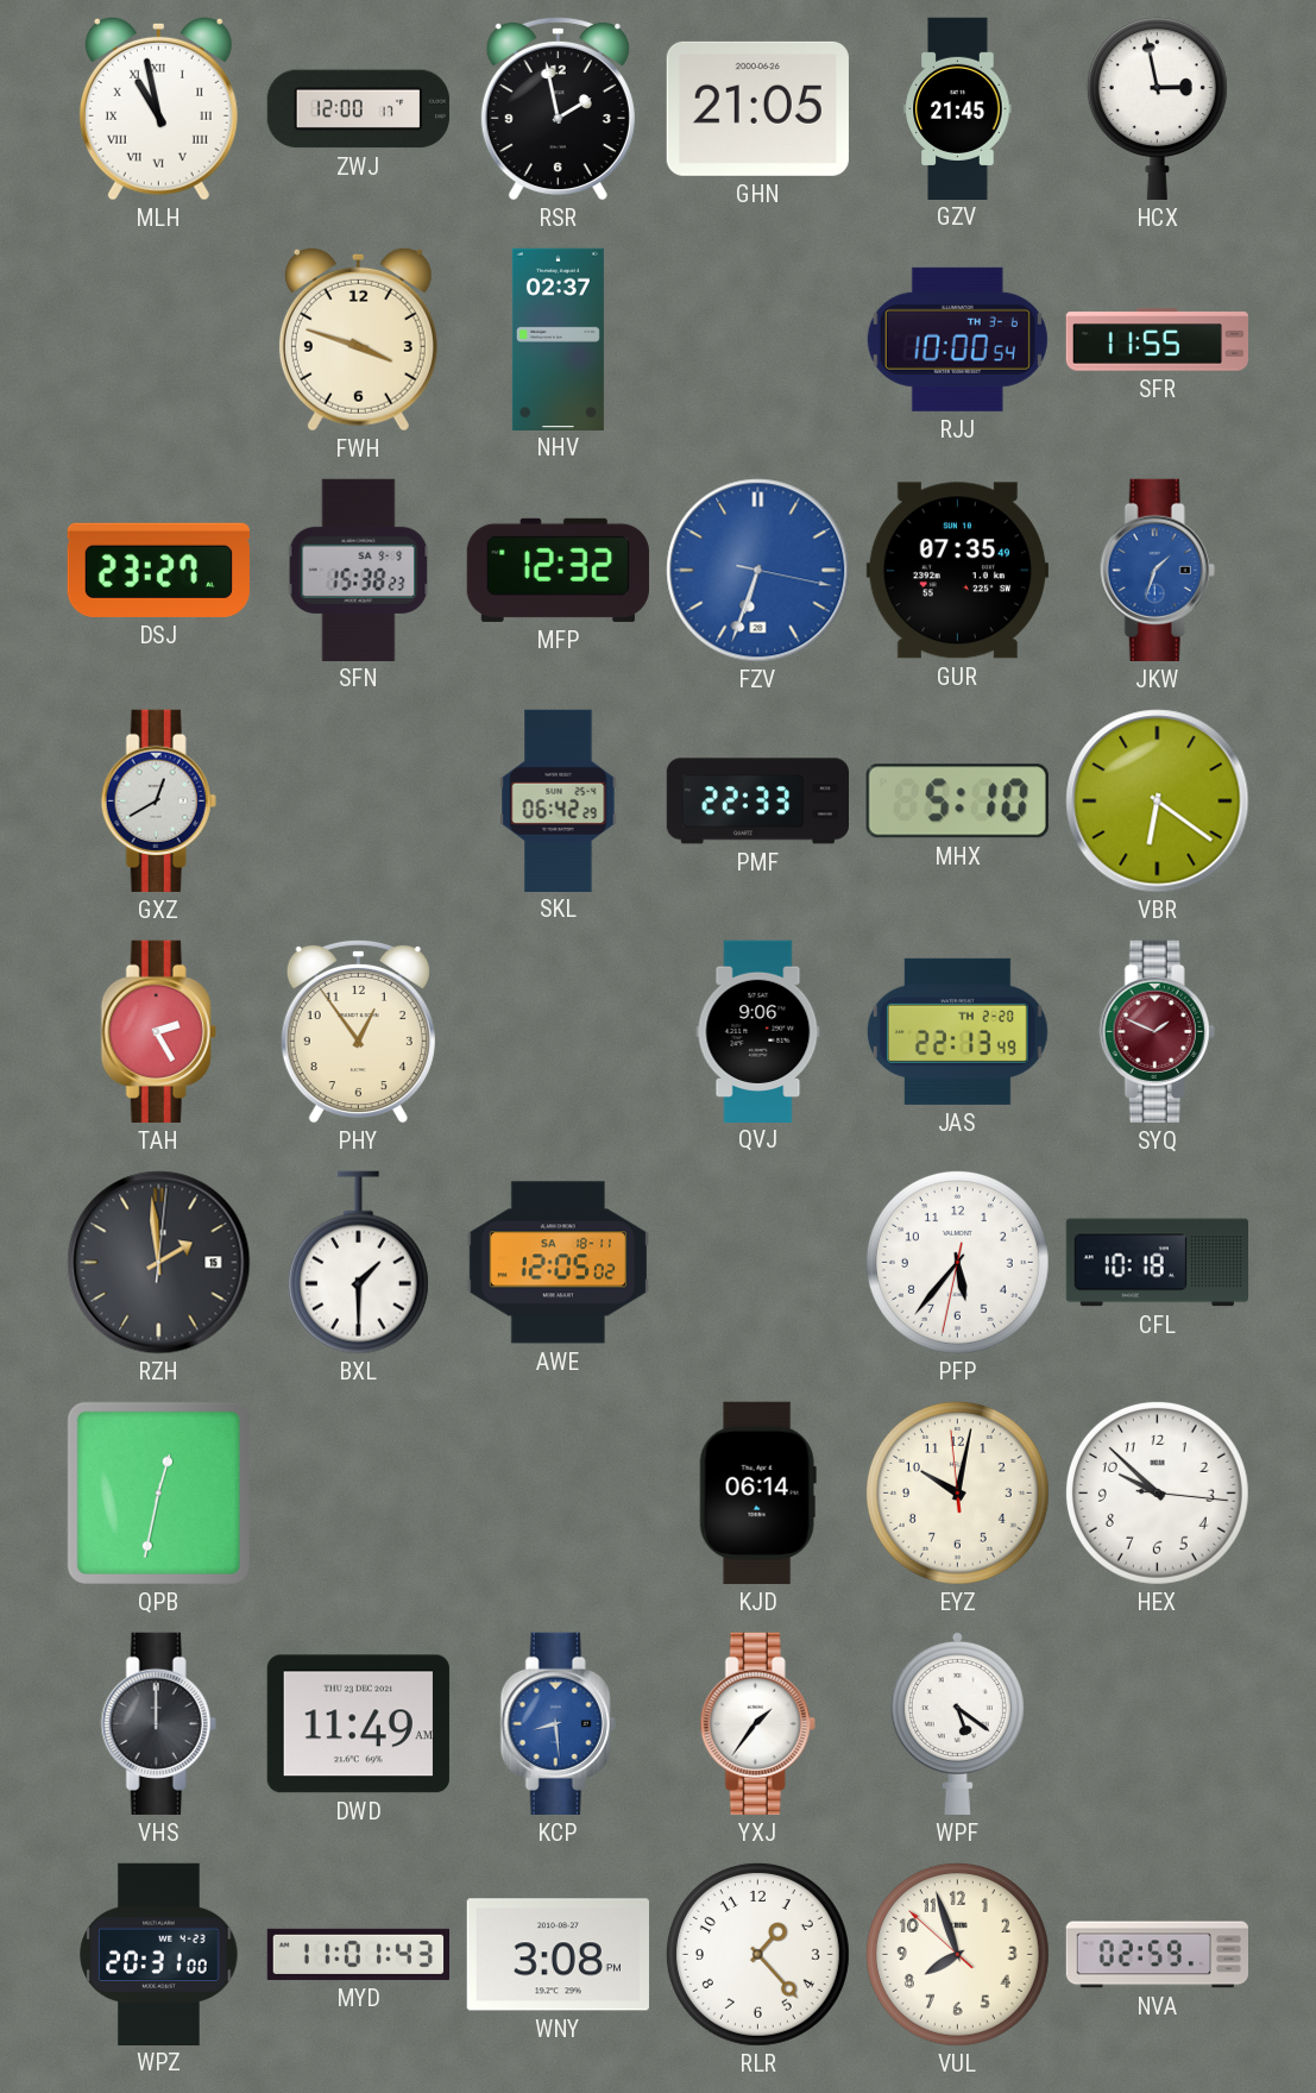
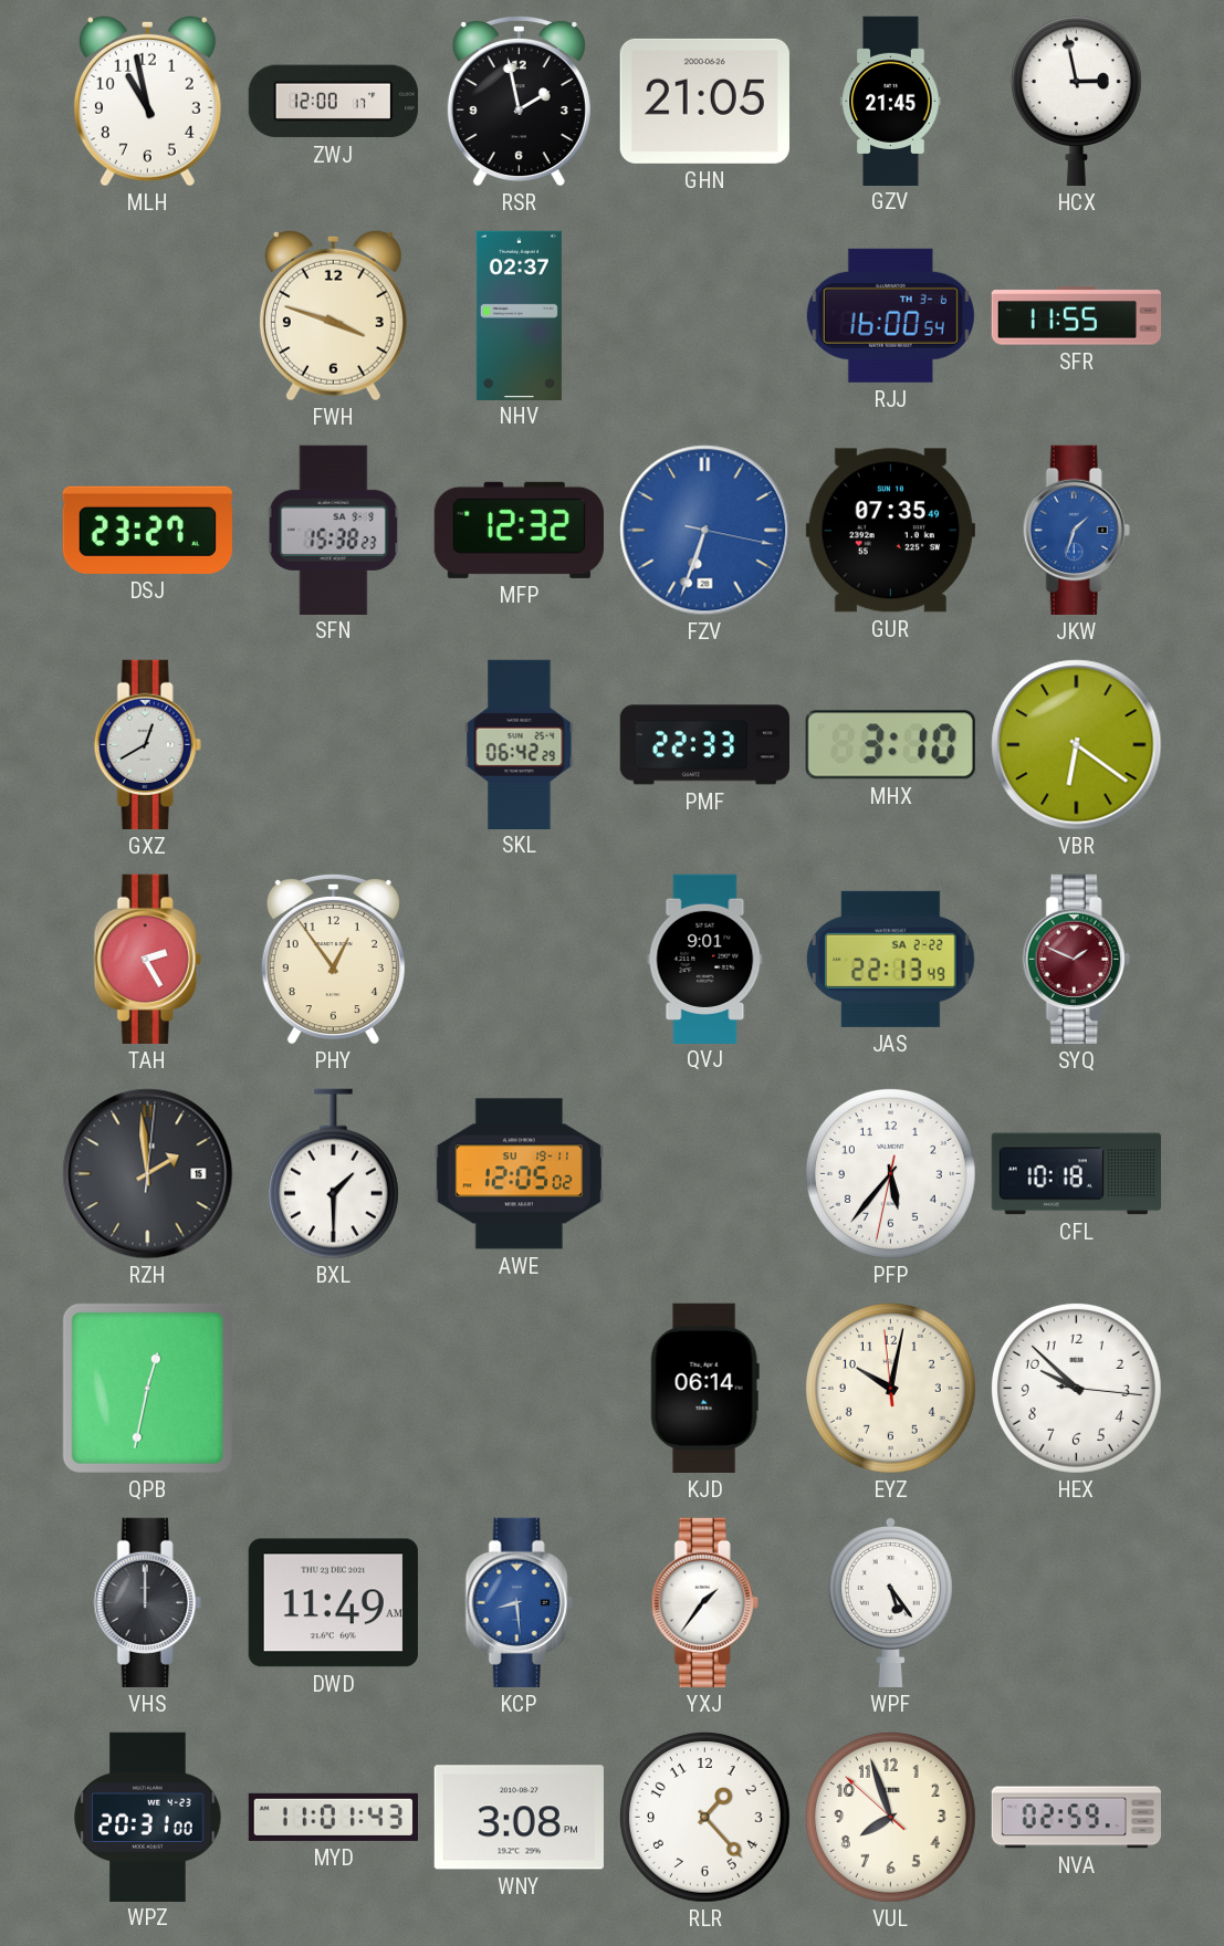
MLH numerals: Roman -> Arabic
RJJ: 10:00 -> 16:00
MHX: 5:10 -> 3:10
QVJ: 9:06 -> 9:01
JAS date: TH 2-20 -> SA 2-22
AWE date: SA 18-11 -> SU 19-11
WPF: 5:21 -> 5:24
